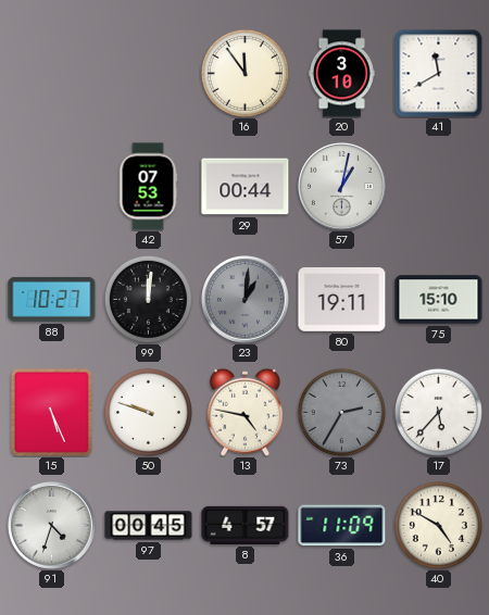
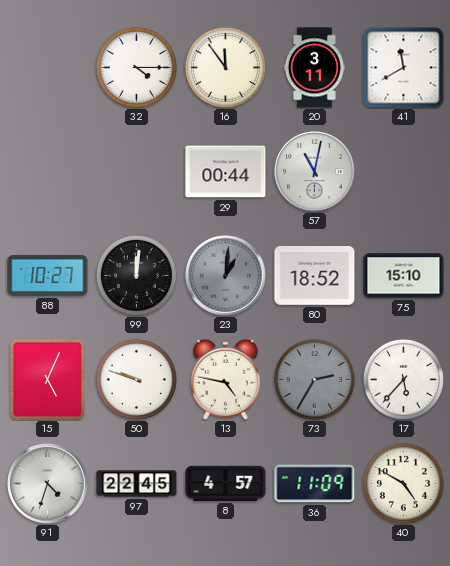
32: none -> 4:15
20: 3:10 -> 3:11
42: 07:53 -> none
57: 1:02 -> 11:02
80: 19:11 -> 18:52
15: 5:26 -> 5:04
97: 00:45 -> 22:45
